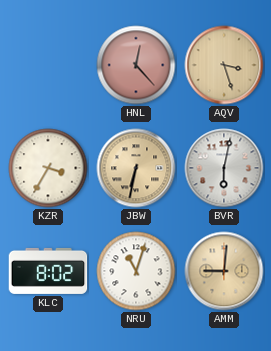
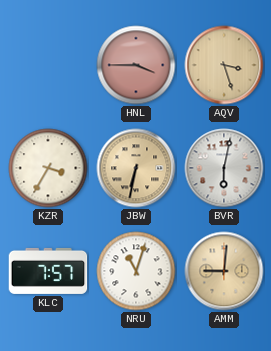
HNL: 12:23 -> 3:45
KLC: 8:02 -> 7:57
